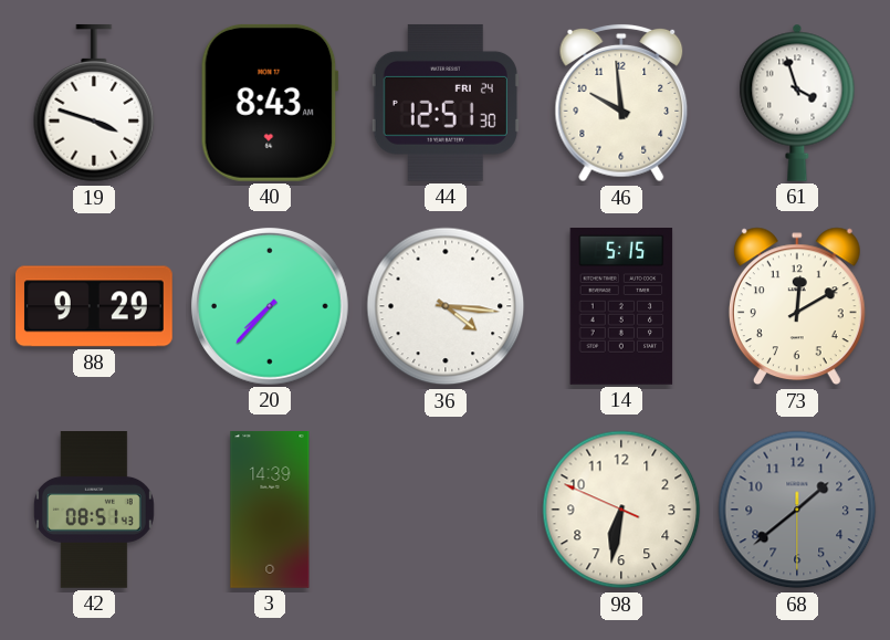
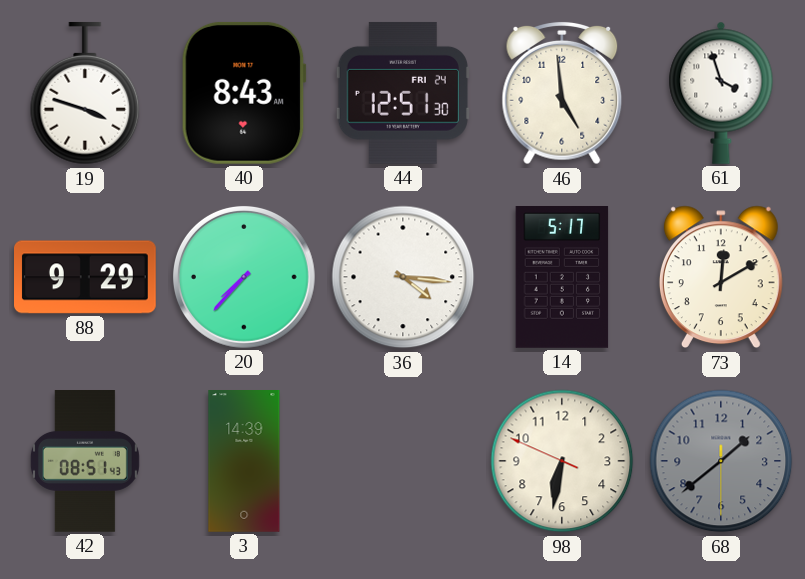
46: 9:59 -> 4:59
14: 5:15 -> 5:17
